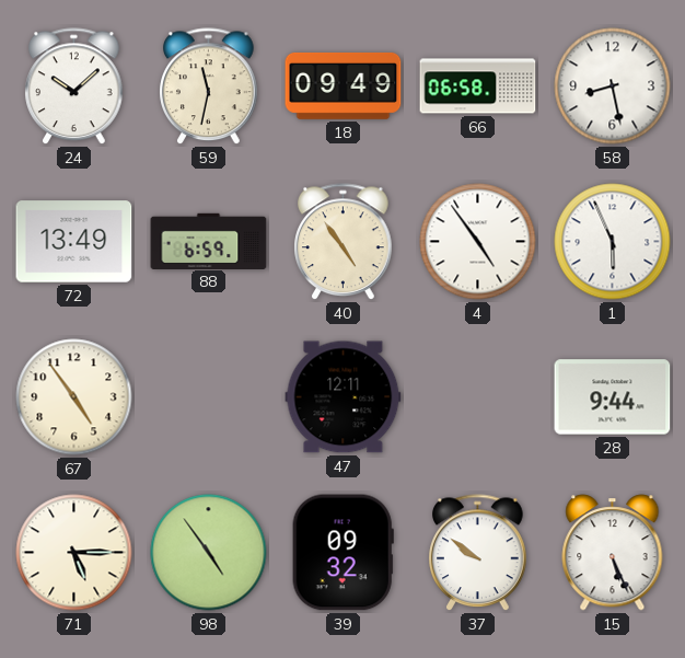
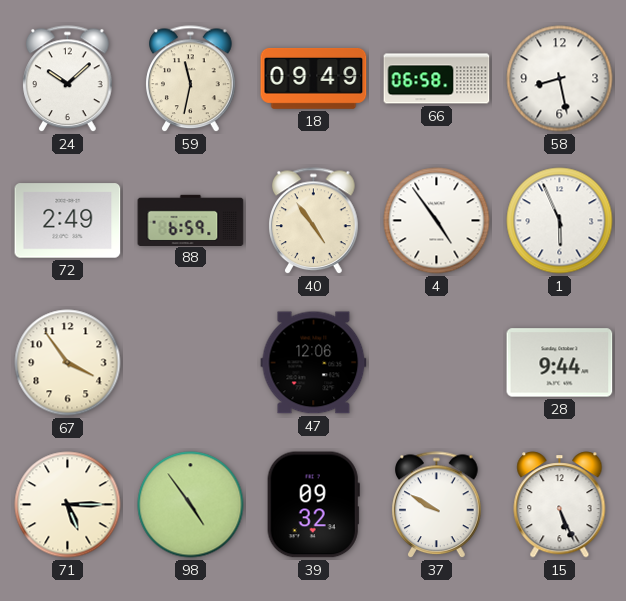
72: 13:49 -> 2:49
67: 4:54 -> 3:54
47: 12:11 -> 12:06
37: 9:51 -> 9:50
